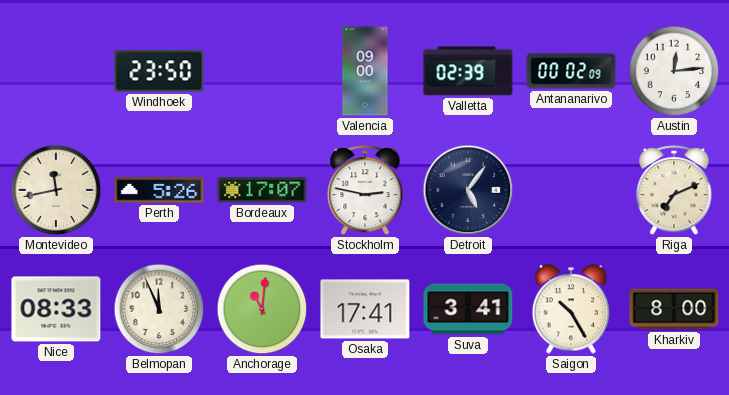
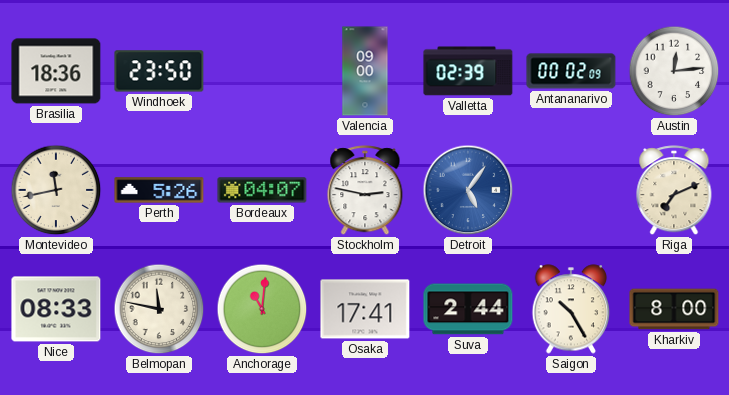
Brasilia: none -> 18:36
Bordeaux: 17:07 -> 04:07
Detroit dial: navy -> blue
Belmopan: 11:56 -> 11:47
Suva: 3:41 -> 2:44
